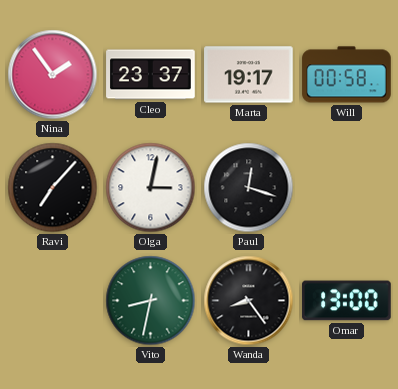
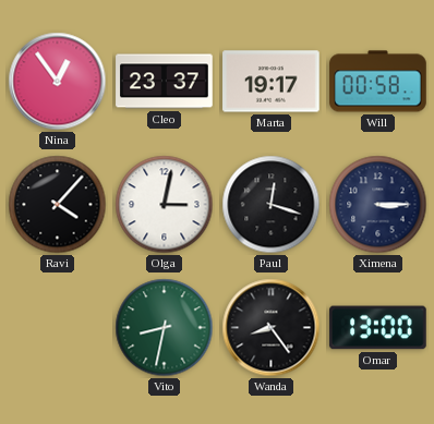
Nina: 1:54 -> 12:54
Ravi: 7:07 -> 4:07
Ximena: none -> 3:15
